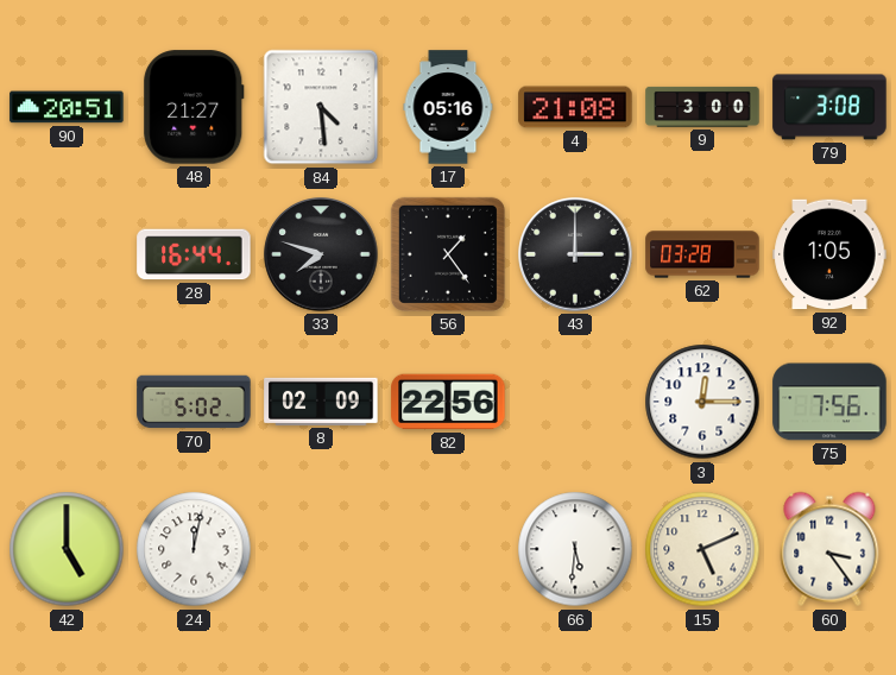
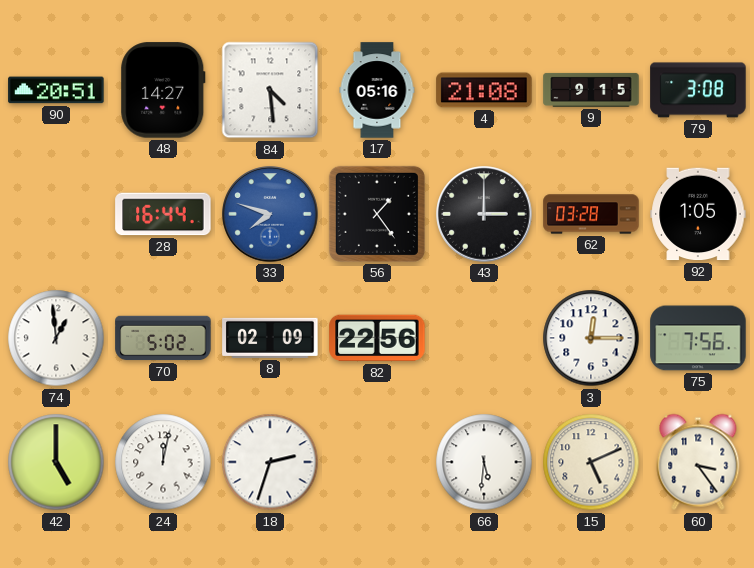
48: 21:27 -> 14:27
9: 3:00 -> 9:15
33 dial: black -> blue
74: none -> 12:59
18: none -> 2:33
